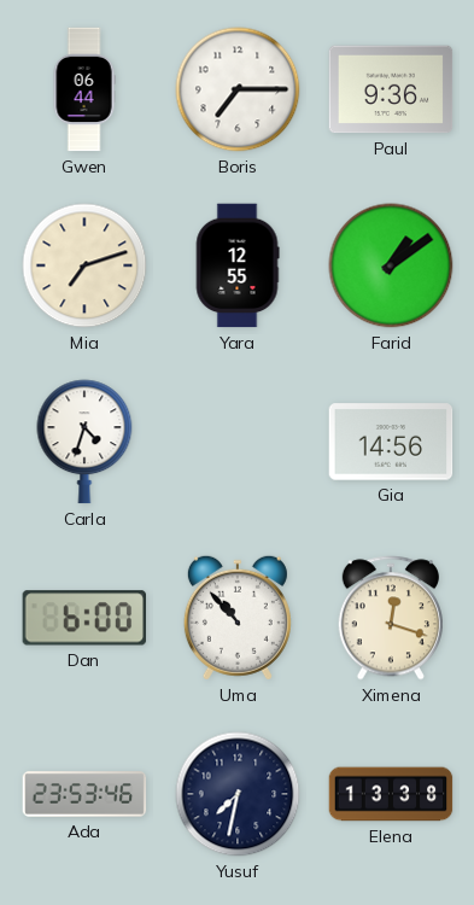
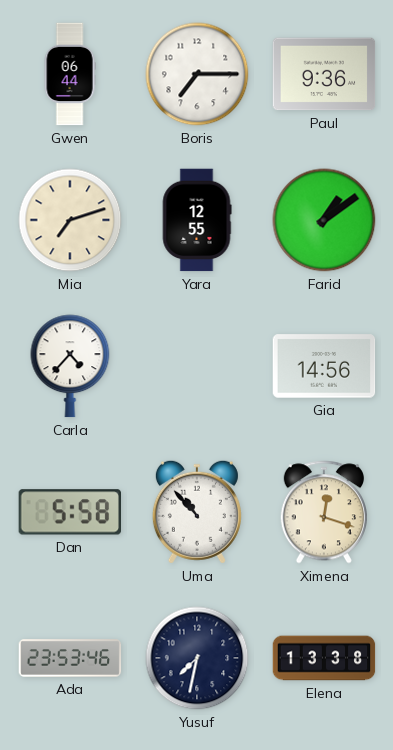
Carla: 4:33 -> 4:37
Dan: 6:00 -> 5:58
